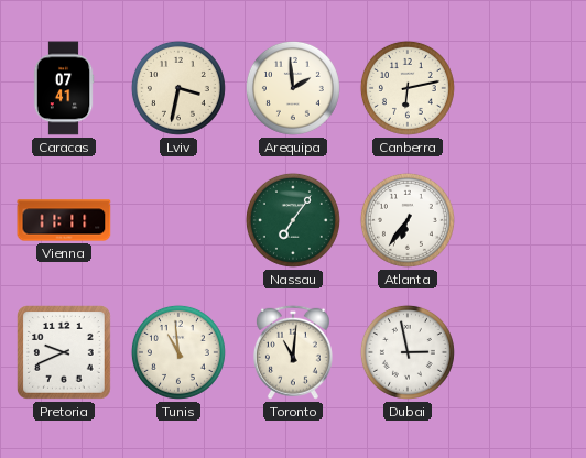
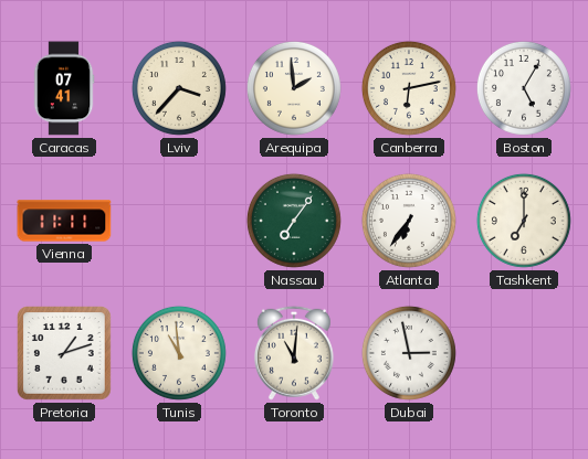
Lviv: 3:32 -> 3:37
Boston: none -> 5:05
Tashkent: none -> 7:00
Pretoria: 9:41 -> 1:12
